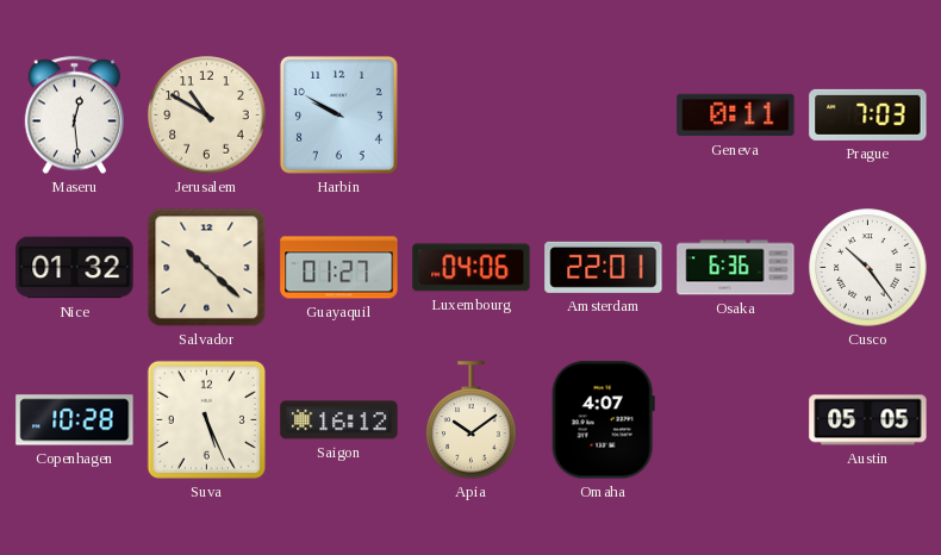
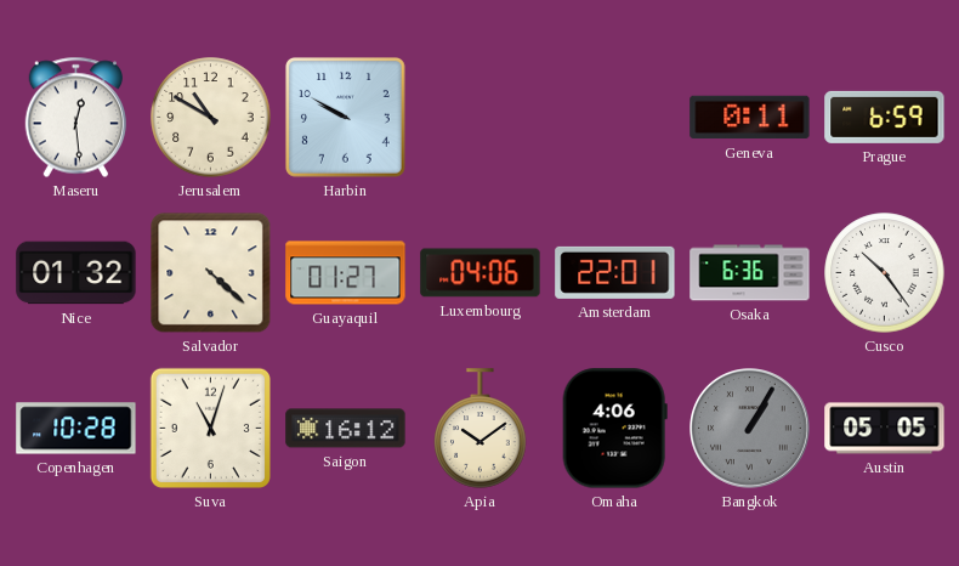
Prague: 7:03 -> 6:59
Salvador: 10:22 -> 4:22
Suva: 5:26 -> 11:03
Omaha: 4:07 -> 4:06
Bangkok: none -> 1:05
